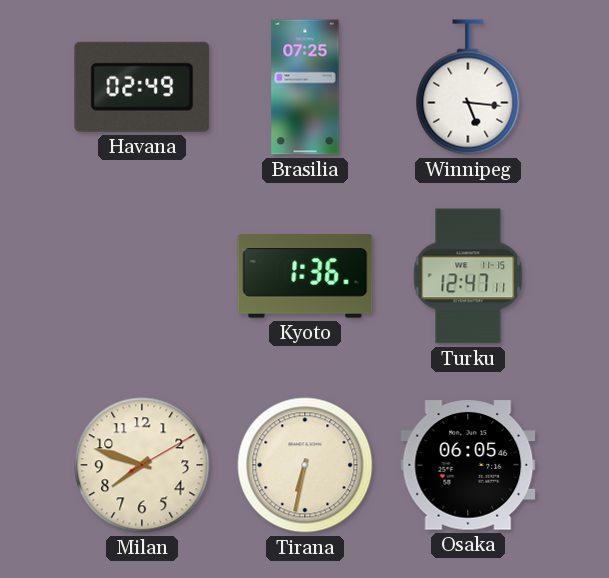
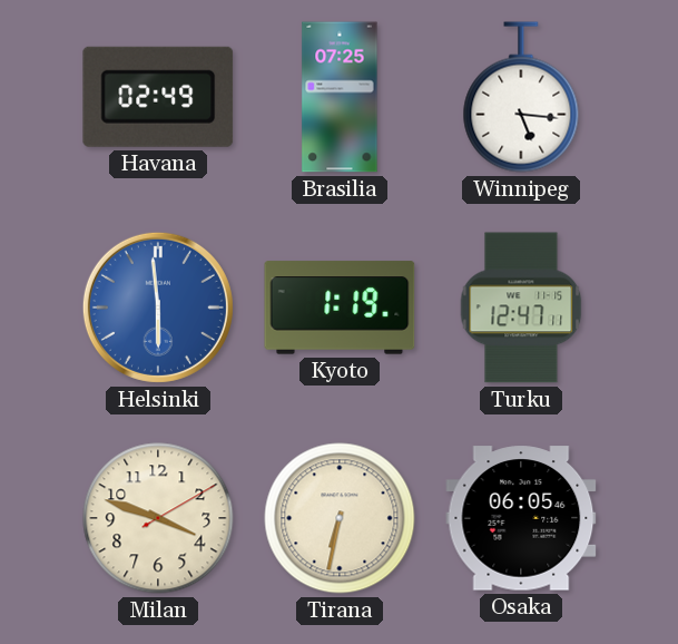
Helsinki: none -> 5:59
Kyoto: 1:36 -> 1:19
Milan: 7:48 -> 3:48
